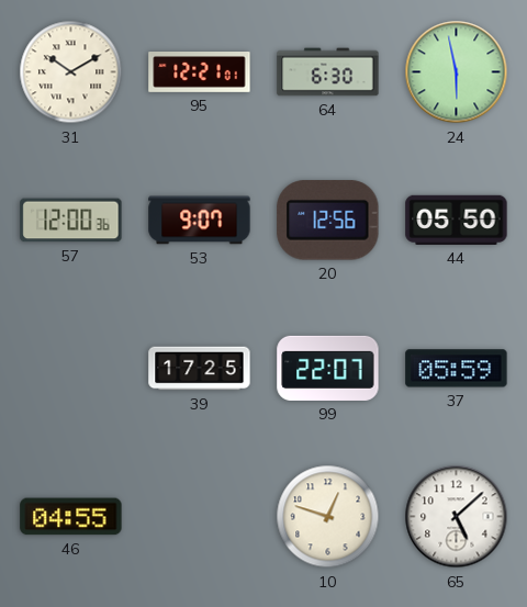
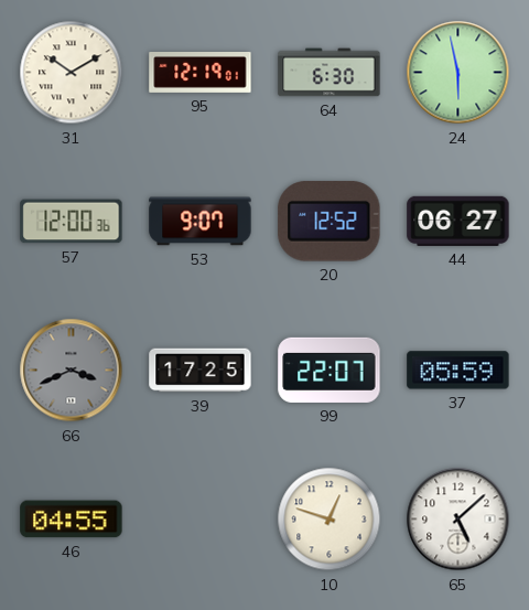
95: 12:21 -> 12:19
20: 12:56 -> 12:52
44: 05:50 -> 06:27
66: none -> 3:41
